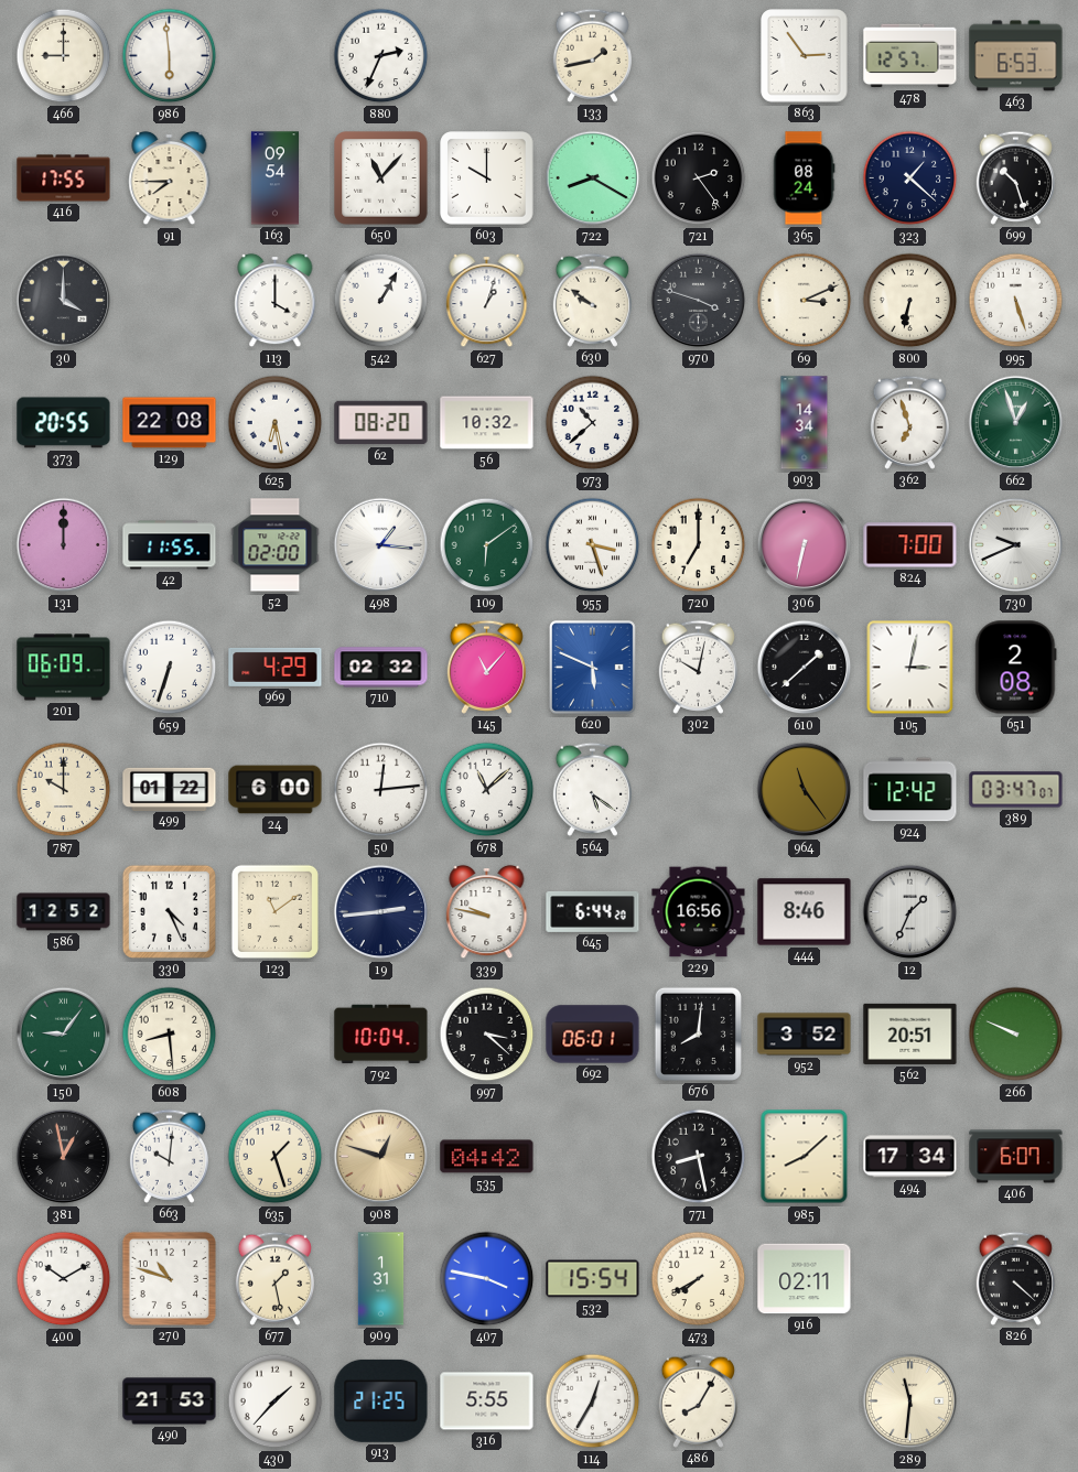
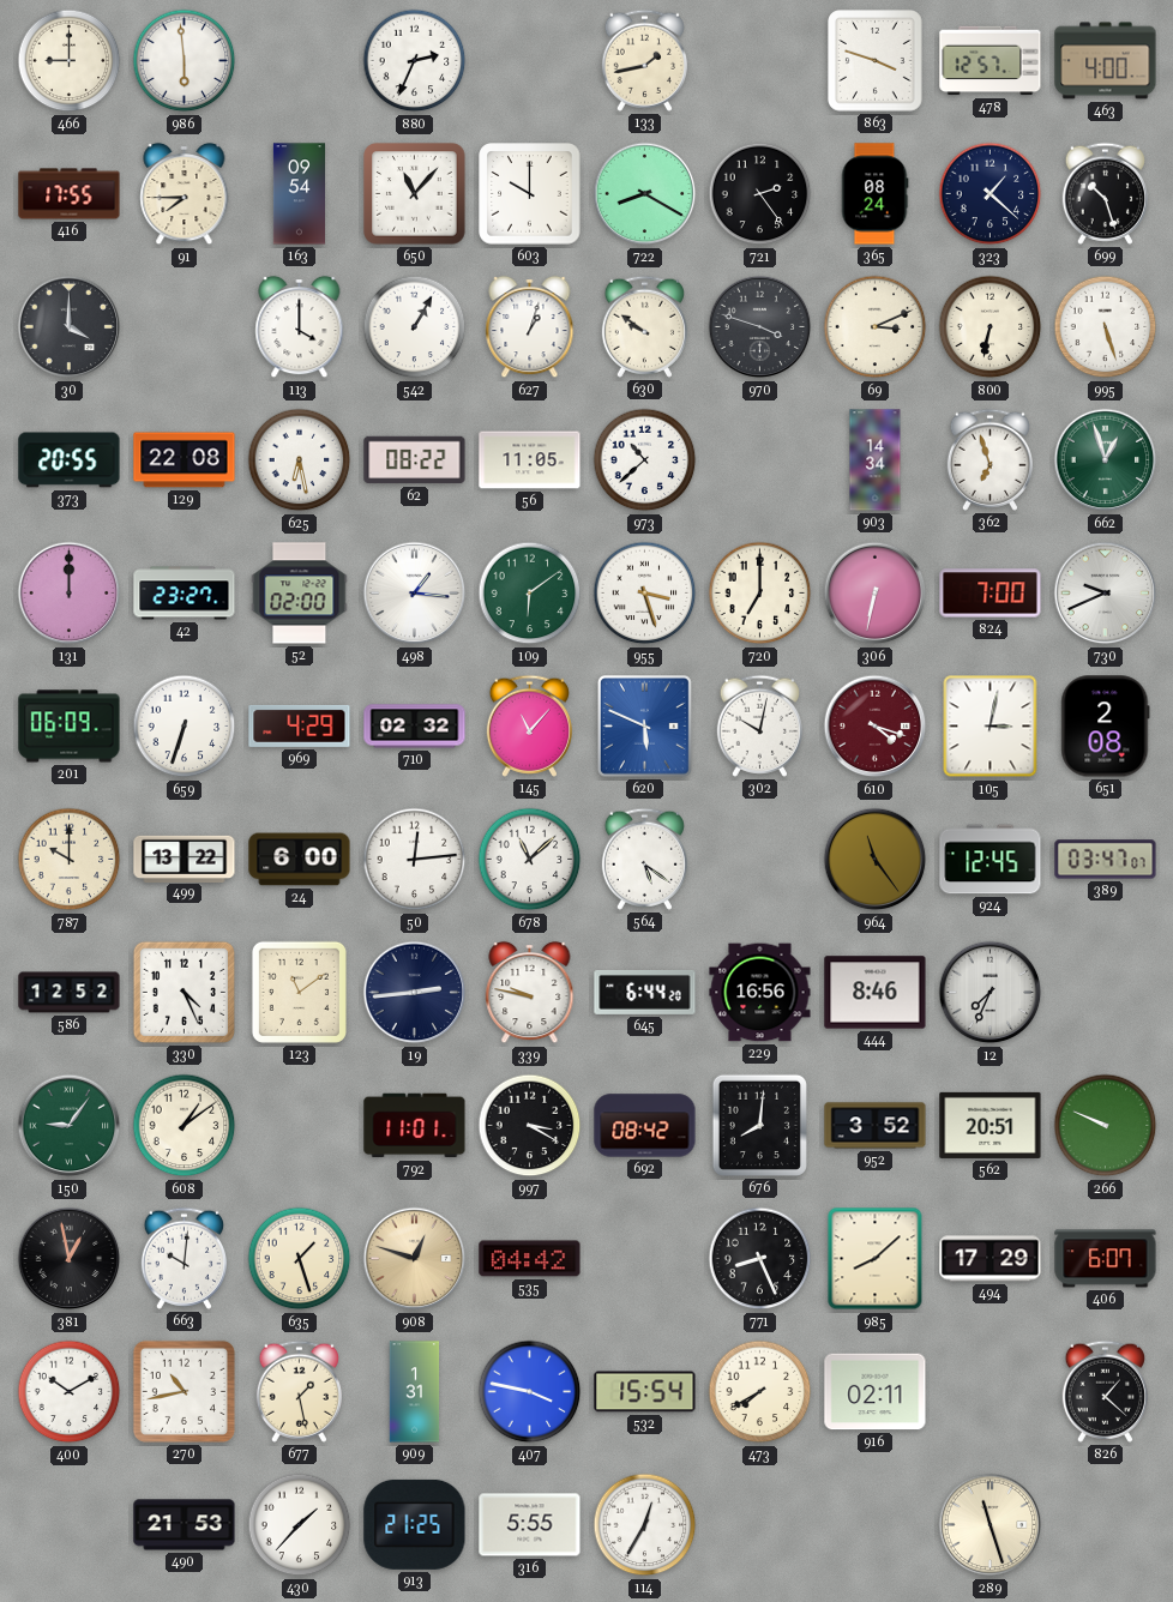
863: 2:54 -> 3:48
463: 6:53 -> 4:00
62: 08:20 -> 08:22
56: 10:32 -> 11:05
42: 11:55 -> 23:27
610: 1:38 -> 4:18
610 dial: black -> burgundy
499: 01:22 -> 13:22
924: 12:42 -> 12:45
12: 1:34 -> 7:34
608: 8:29 -> 1:09
792: 10:04 -> 11:01
997: 3:22 -> 3:20
692: 06:01 -> 08:42
771: 8:28 -> 8:26
494: 17:34 -> 17:29
270: 10:48 -> 10:43
826: 4:22 -> 1:22
486: 8:05 -> none
289: 11:31 -> 11:27
